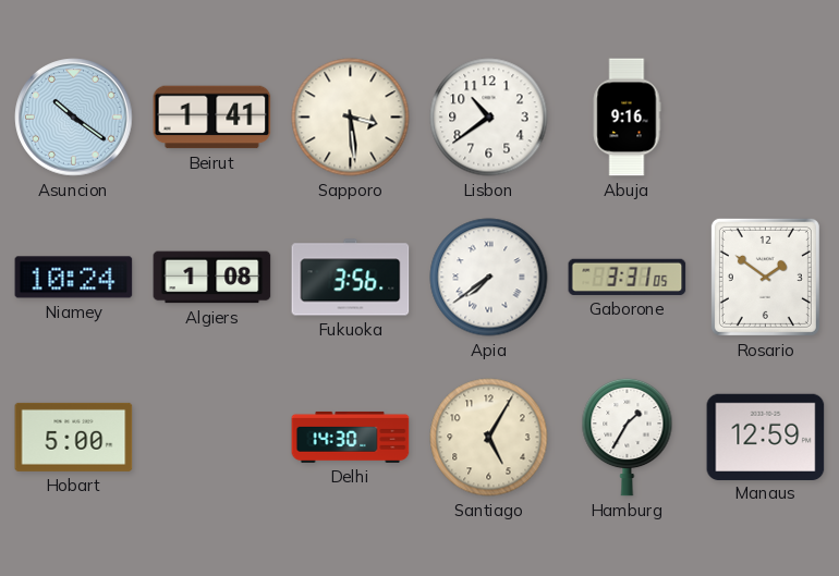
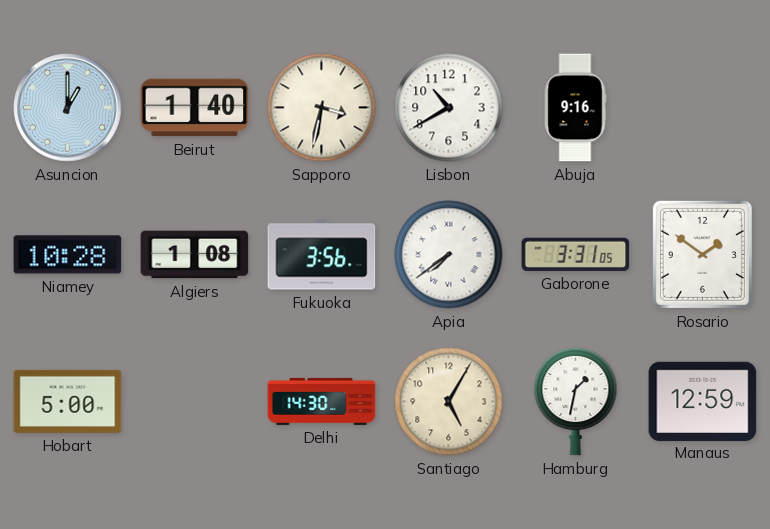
Asuncion: 10:21 -> 1:00
Beirut: 1:41 -> 1:40
Sapporo: 3:29 -> 3:32
Lisbon: 10:39 -> 10:40
Niamey: 10:24 -> 10:28
Hamburg: 1:35 -> 1:32
